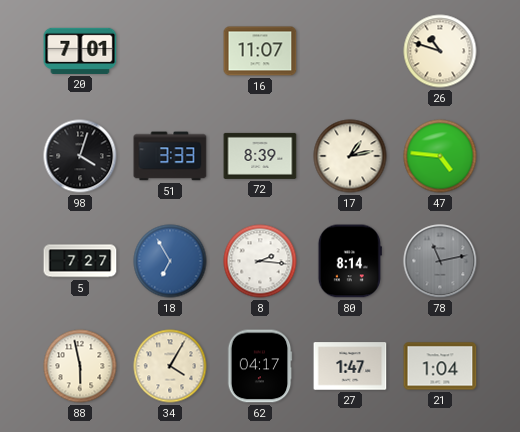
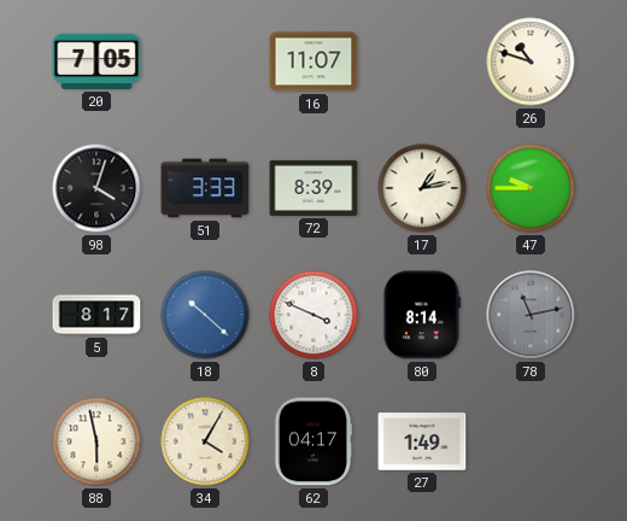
20: 7:01 -> 7:05
47: 4:46 -> 9:45
5: 7:27 -> 8:17
18: 6:55 -> 10:22
8: 2:16 -> 3:49
27: 1:47 -> 1:49
21: 1:04 -> none
